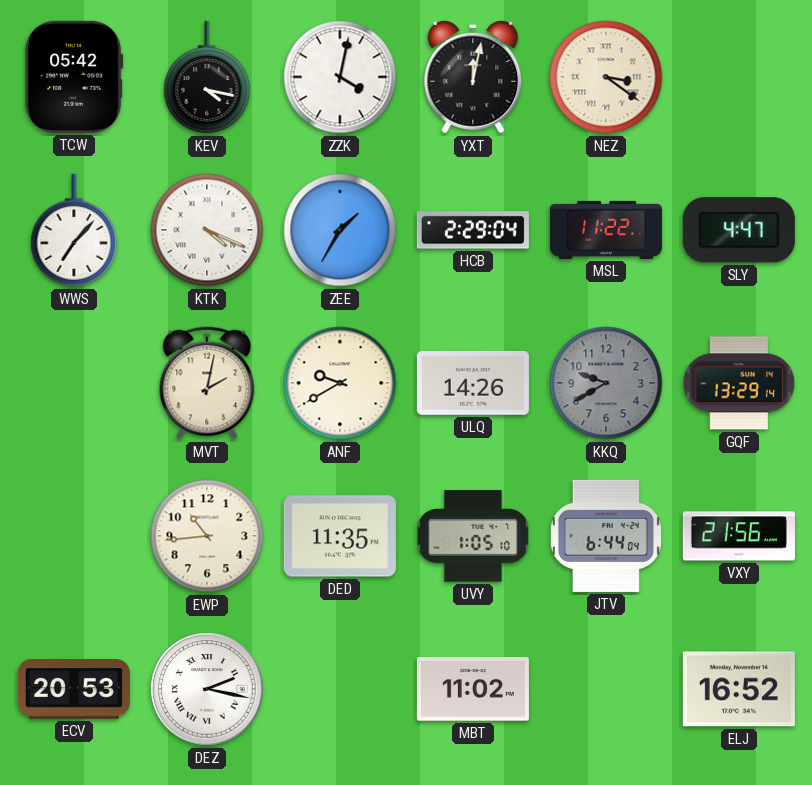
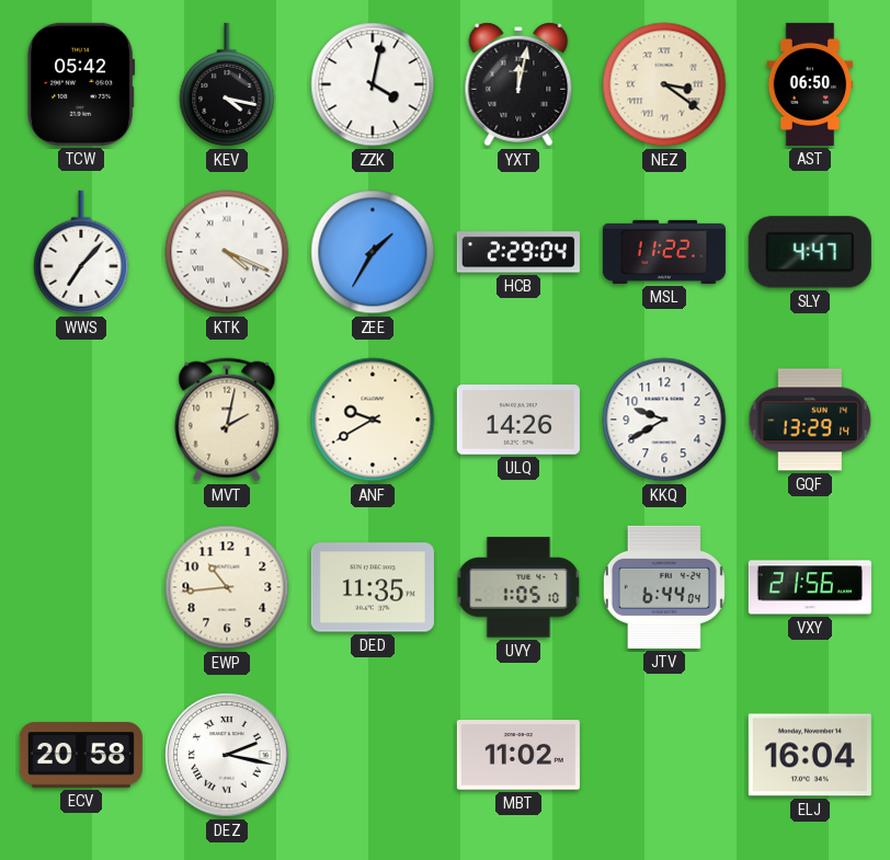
AST: none -> 06:50
KKQ dial: grey -> white
ECV: 20:53 -> 20:58
ELJ: 16:52 -> 16:04
